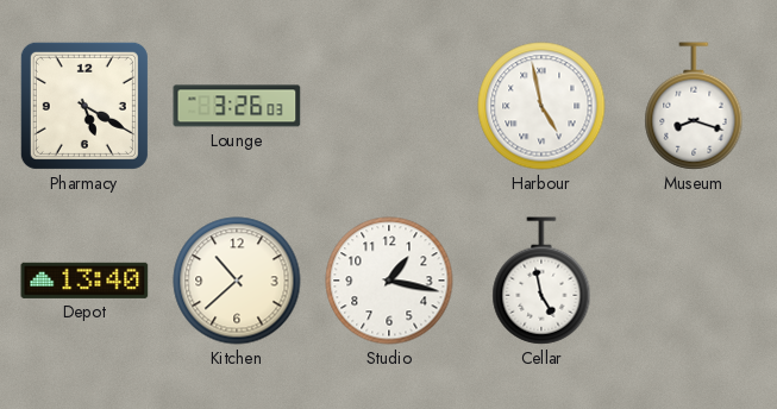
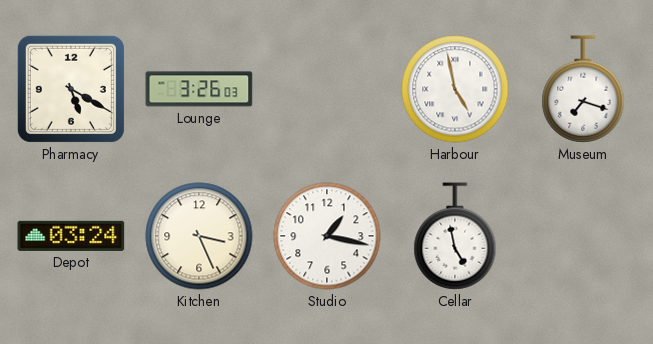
Museum: 8:18 -> 7:18
Depot: 13:40 -> 03:24
Kitchen: 10:38 -> 3:26
